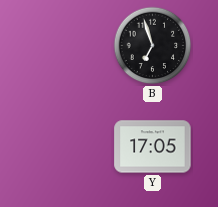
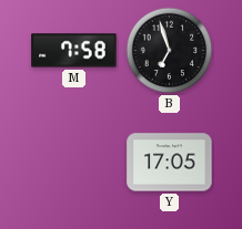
M: none -> 7:58
